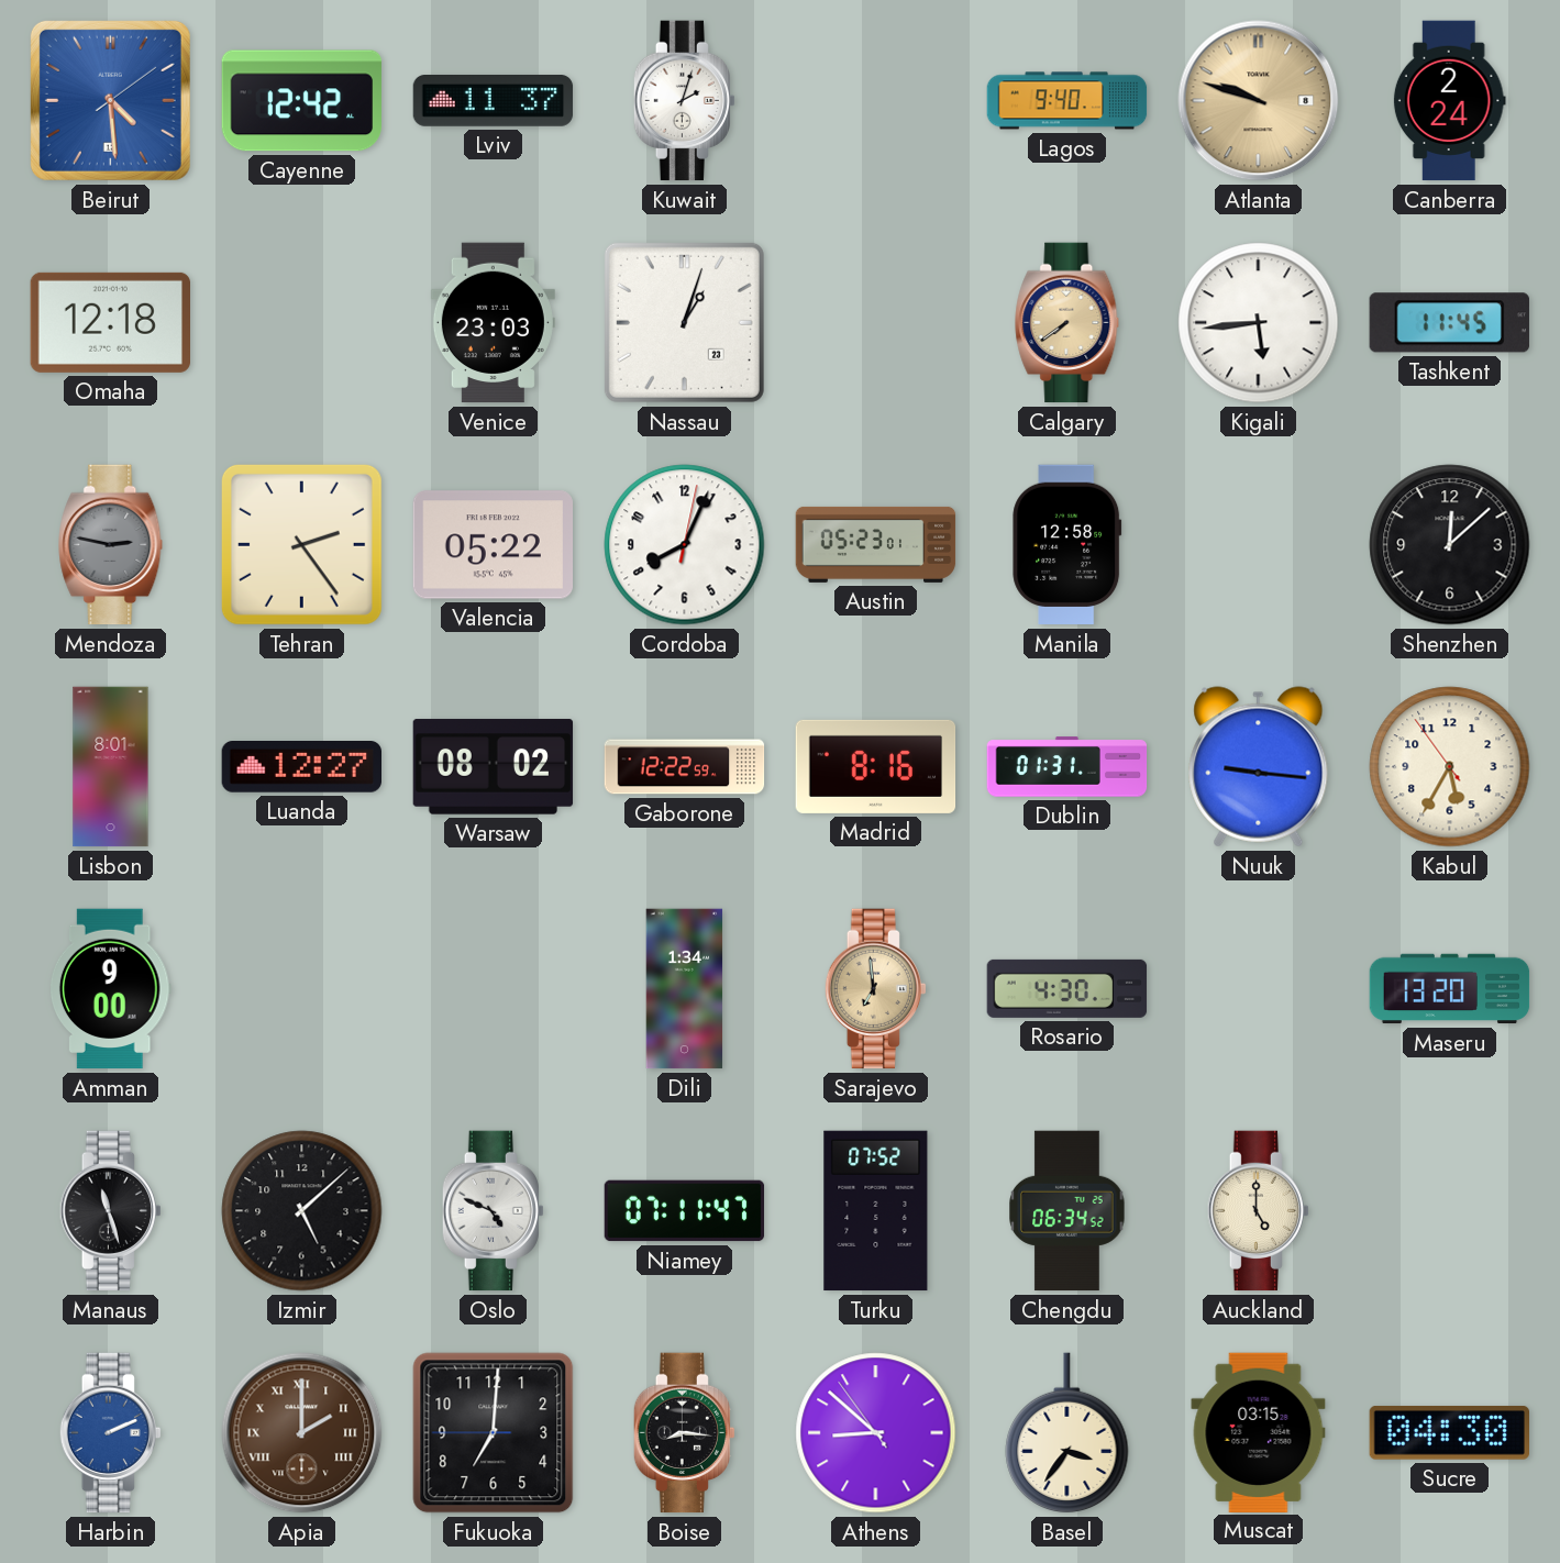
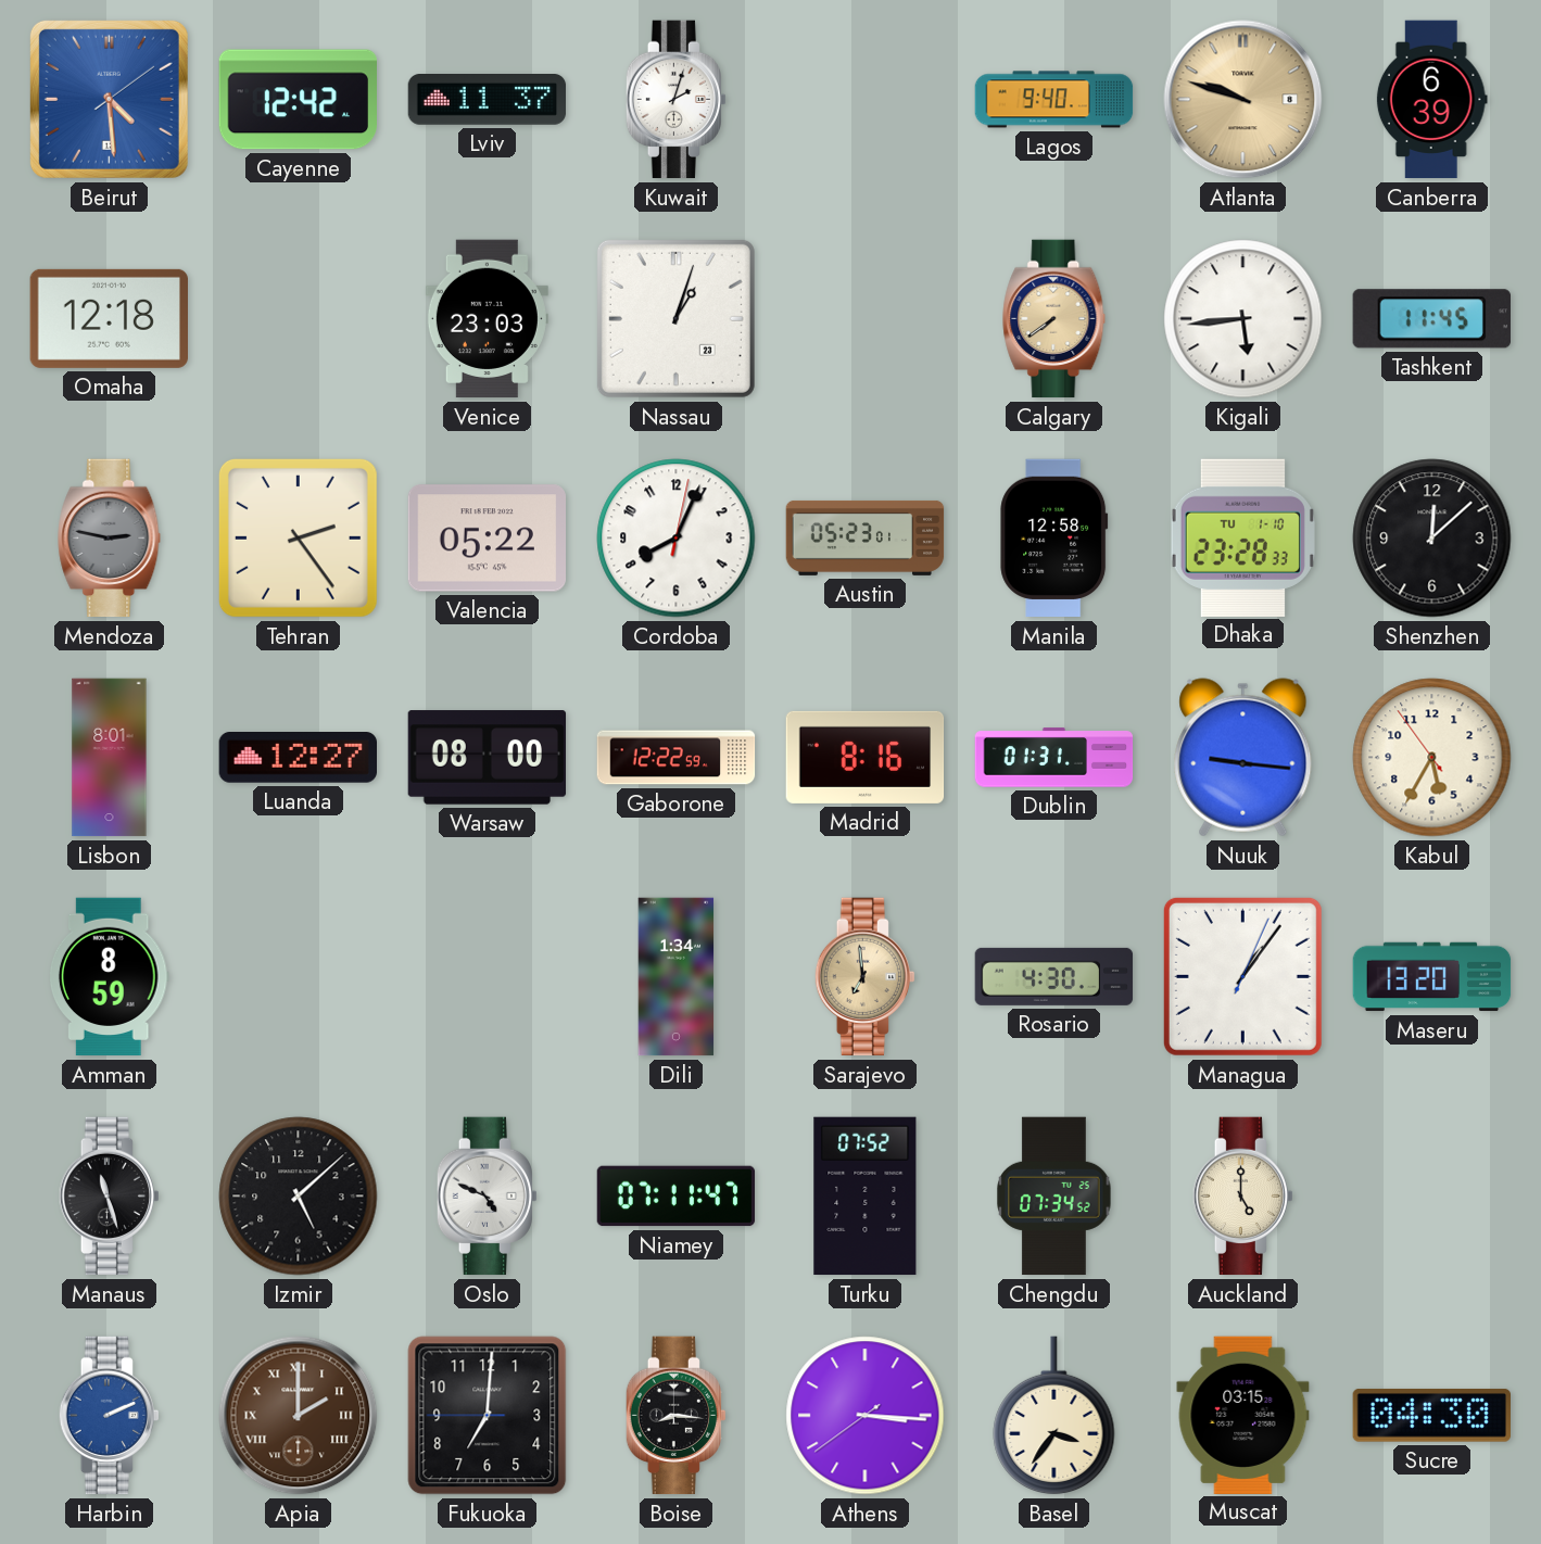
Canberra: 2:24 -> 6:39
Dhaka: none -> 23:28
Warsaw: 08:02 -> 08:00
Amman: 9:00 -> 8:59
Managua: none -> 1:06
Chengdu: 06:34 -> 07:34
Athens: 8:51 -> 3:15
